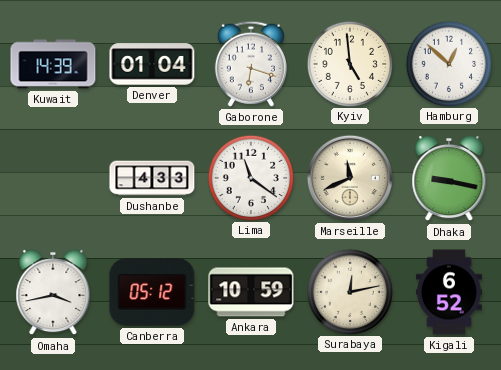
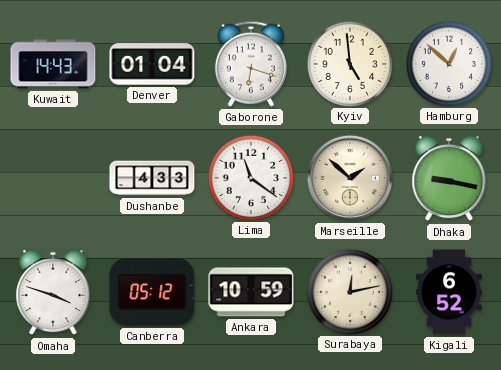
Kuwait: 14:39 -> 14:43
Marseille: 11:41 -> 1:52
Omaha: 3:43 -> 3:48
